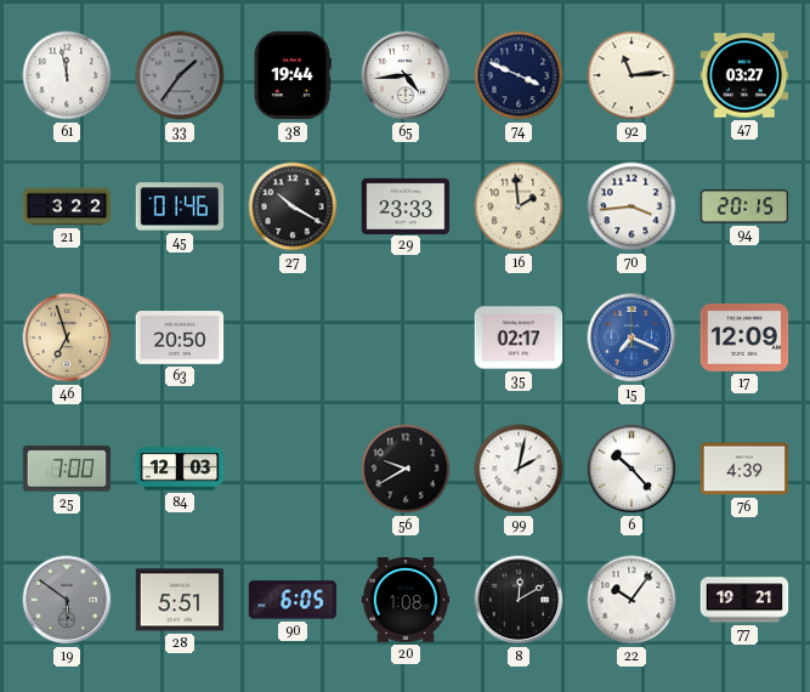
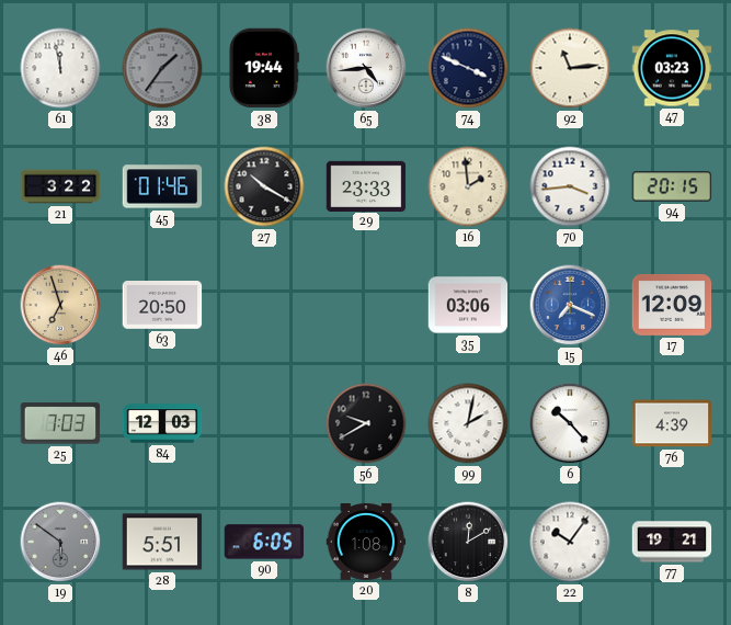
47: 03:27 -> 03:23
35: 02:17 -> 03:06
25: 7:00 -> 7:03
